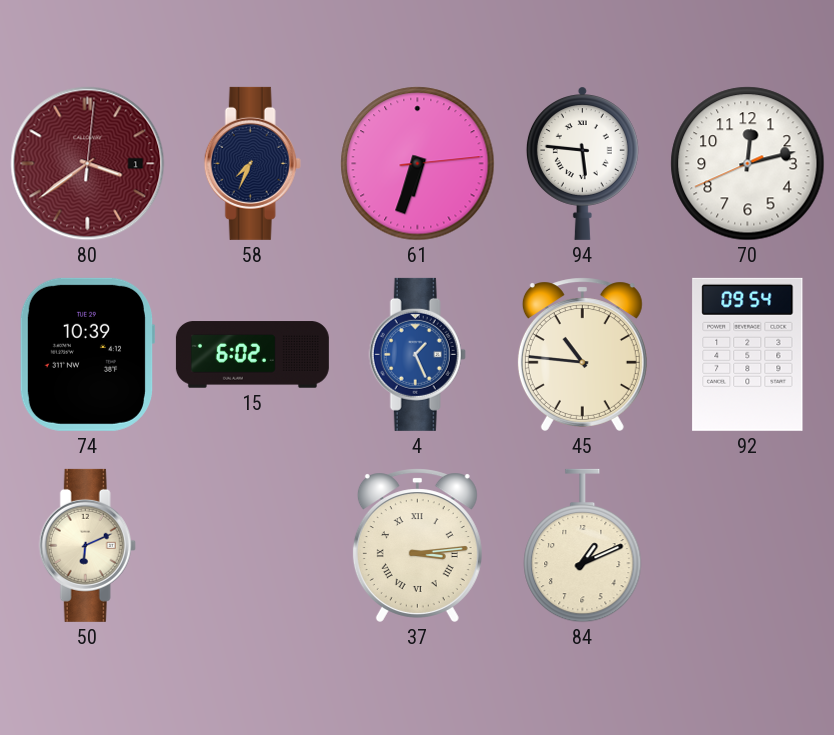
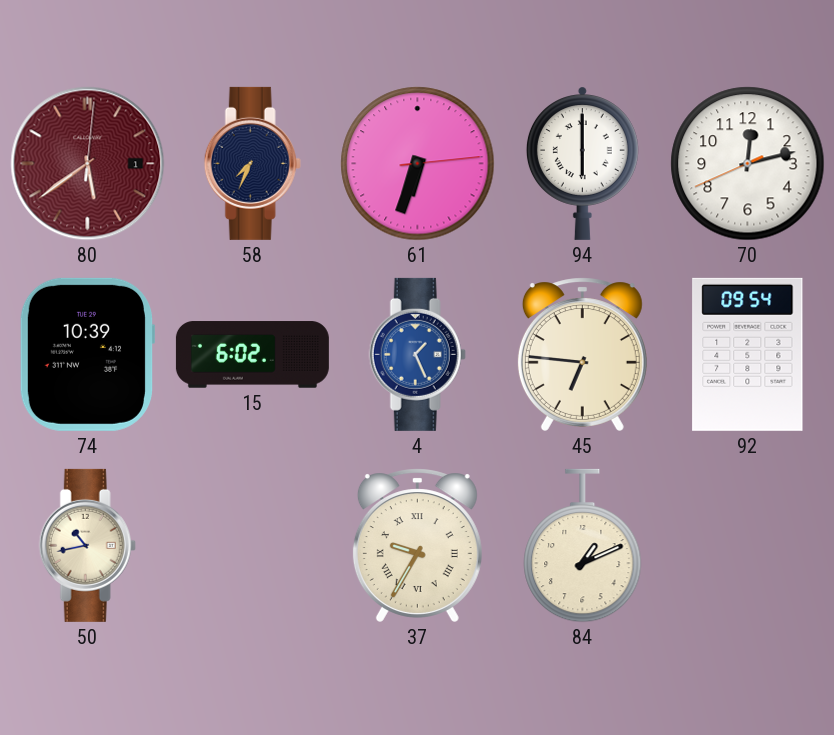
80: 3:39 -> 5:39
94: 5:46 -> 6:00
45: 10:46 -> 6:46
50: 6:11 -> 10:43
37: 3:14 -> 9:35
